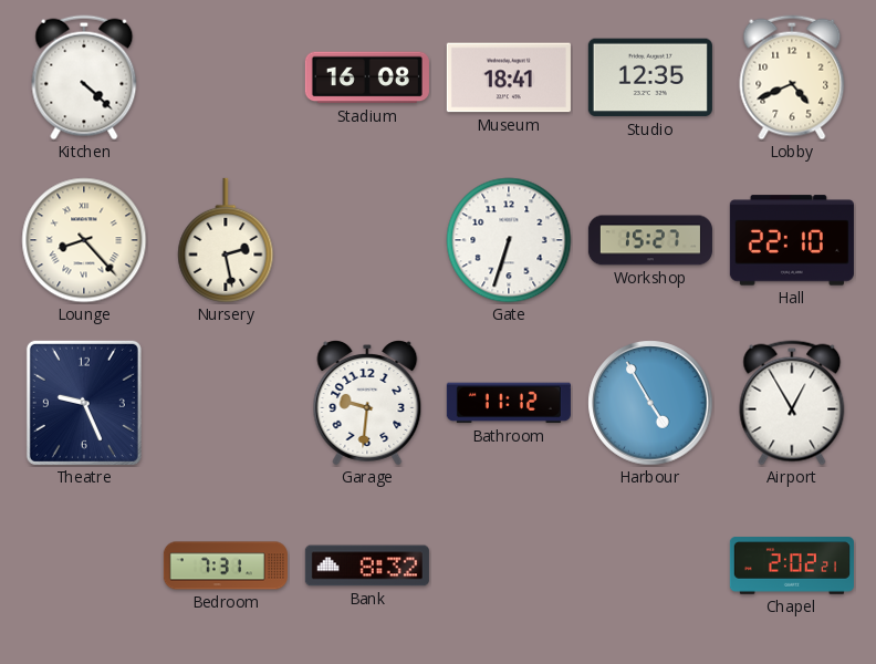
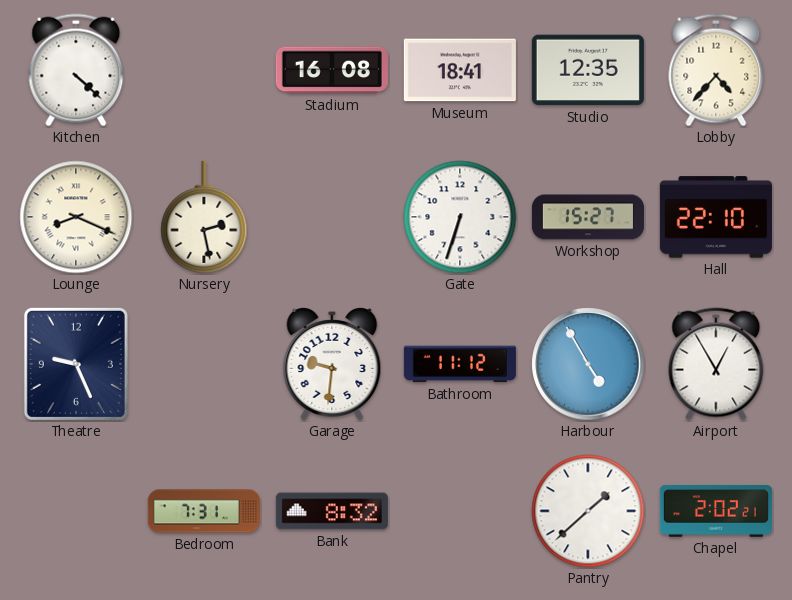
Lobby: 4:41 -> 4:37
Lounge: 8:23 -> 8:19
Pantry: none -> 1:38
